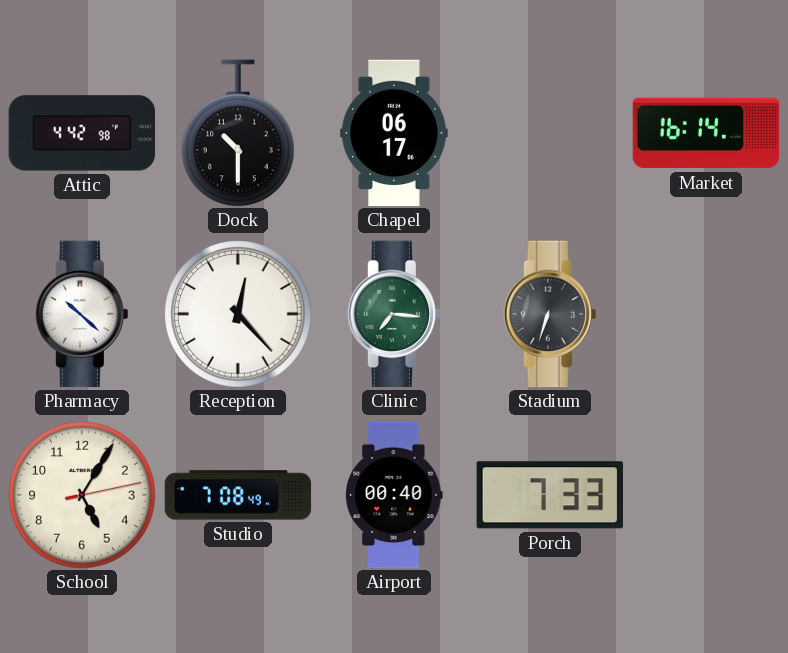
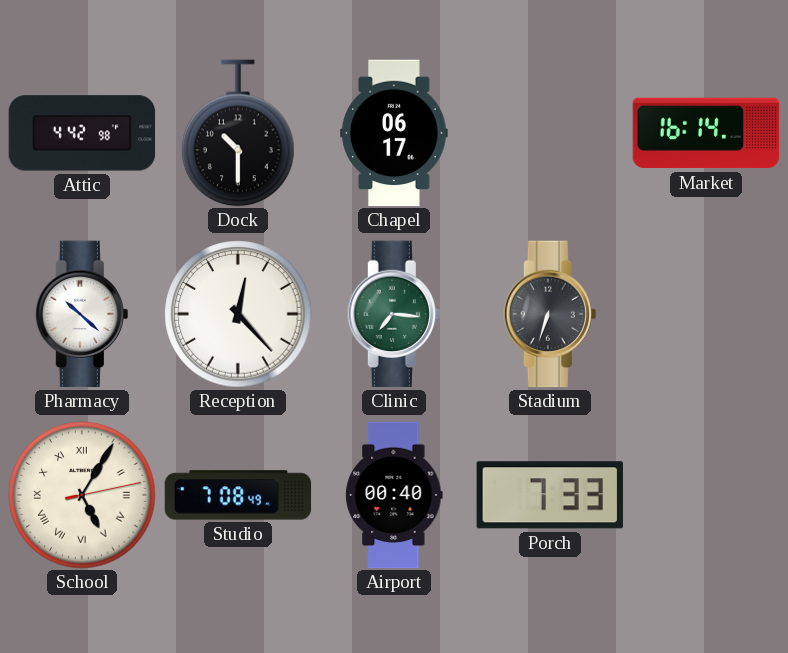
School numerals: Arabic -> Roman
